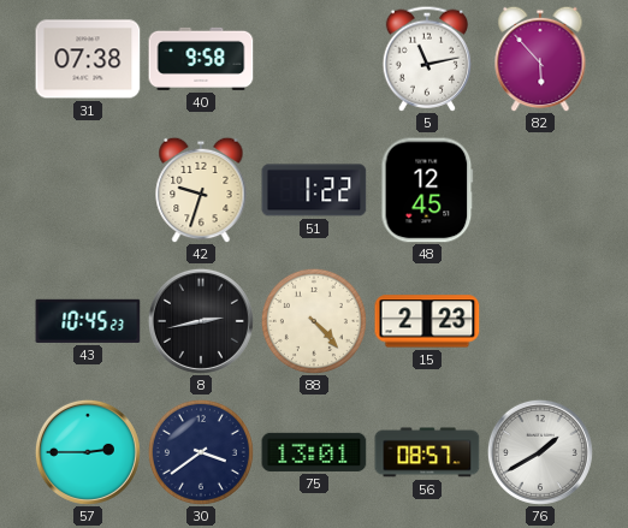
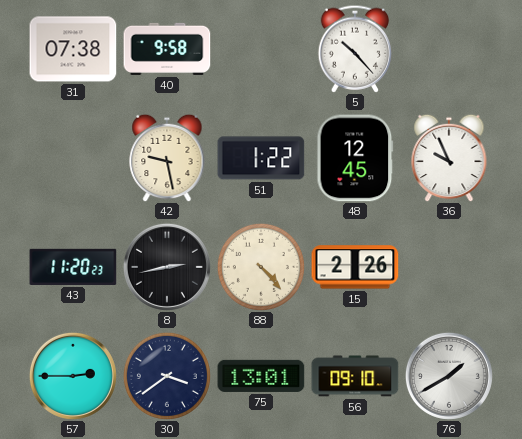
5: 11:13 -> 10:23
82: 5:53 -> none
42: 9:33 -> 9:28
36: none -> 9:56
43: 10:45 -> 11:20
15: 2:23 -> 2:26
56: 08:57 -> 09:10
